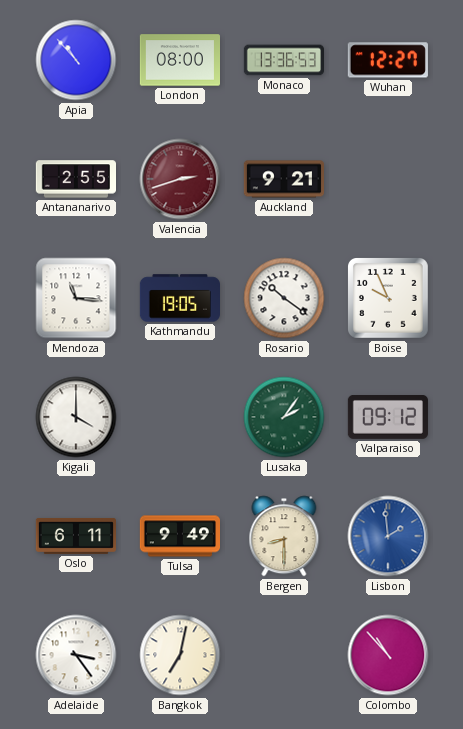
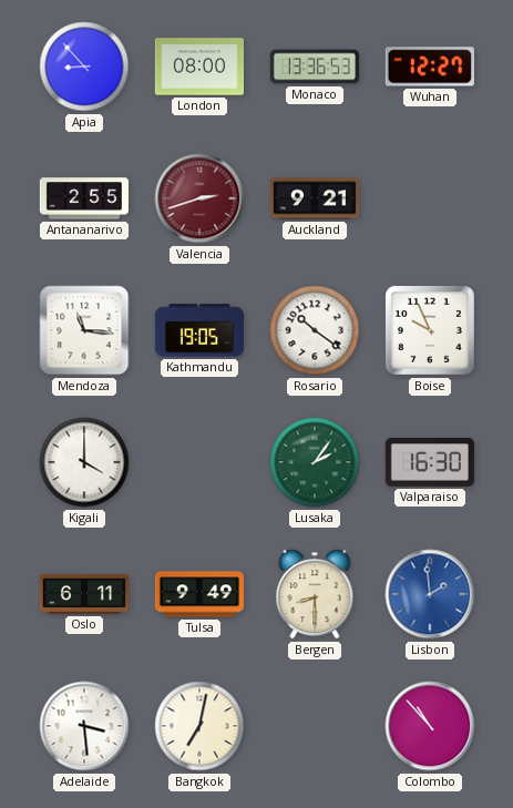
Apia: 10:53 -> 8:53
Valparaiso: 09:12 -> 16:30
Adelaide: 3:24 -> 3:29
